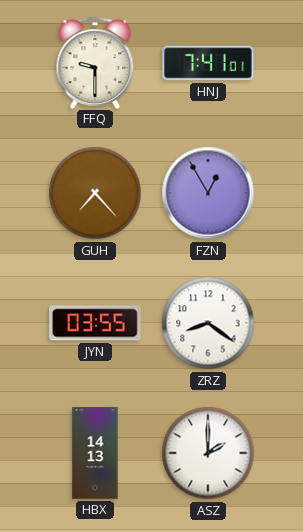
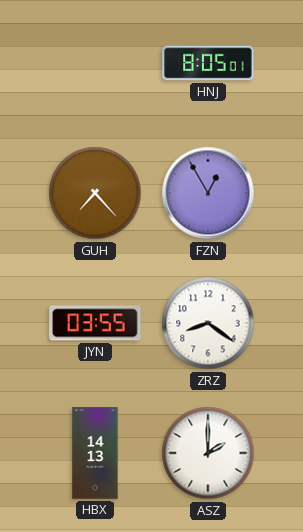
FFQ: 9:30 -> none
HNJ: 7:41 -> 8:05
